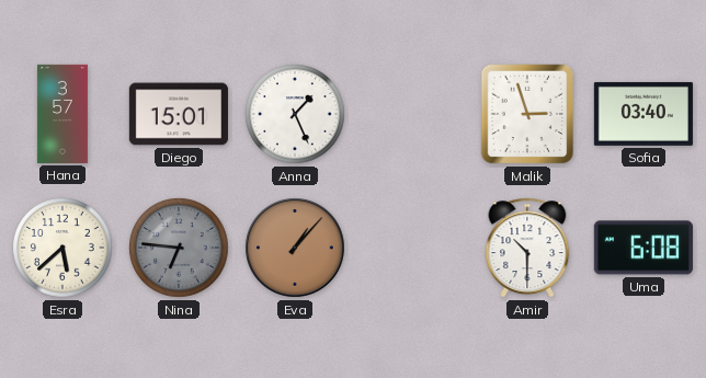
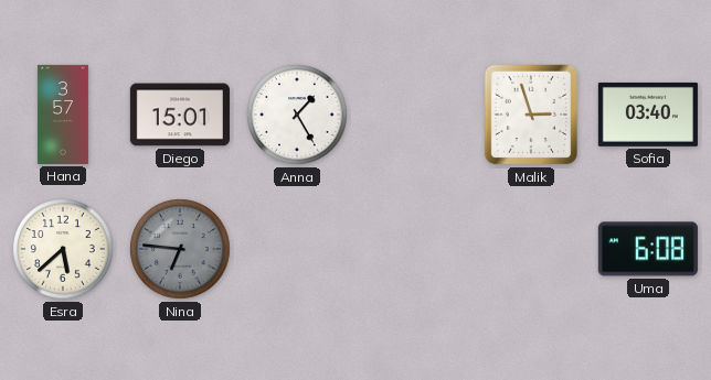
Anna: 1:26 -> 1:25
Eva: 1:07 -> none
Amir: 10:30 -> none
